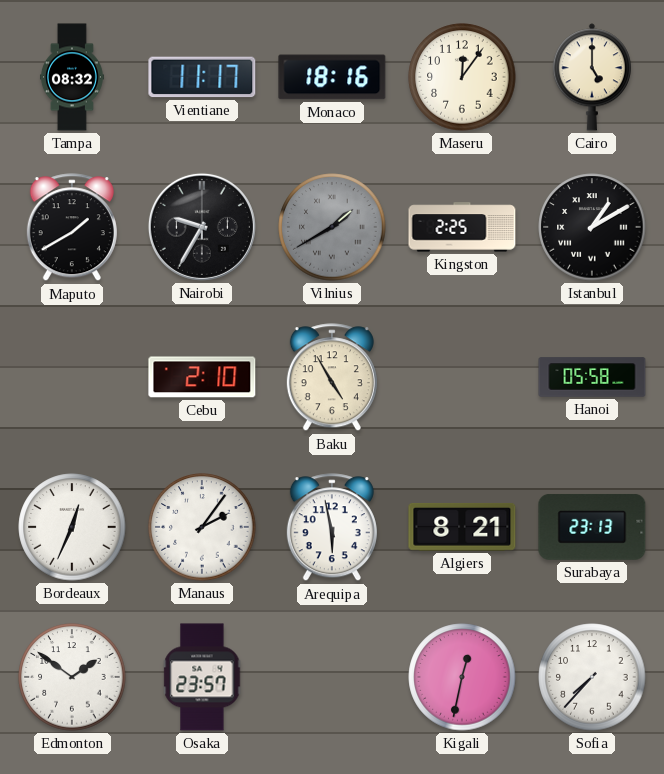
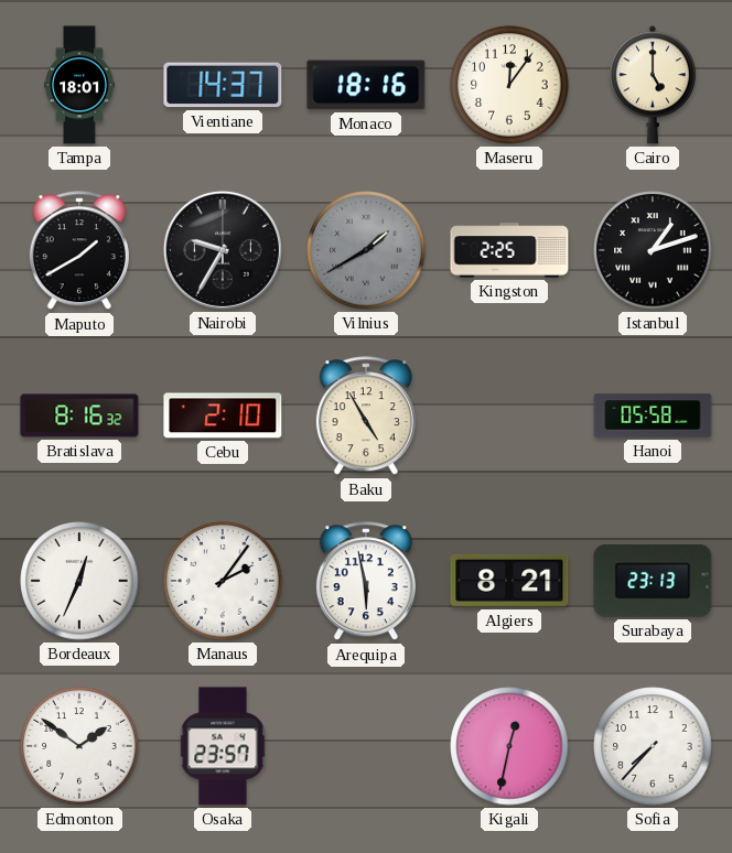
Tampa: 08:32 -> 18:01
Vientiane: 11:17 -> 14:37
Istanbul: 1:10 -> 1:12
Bratislava: none -> 8:16
